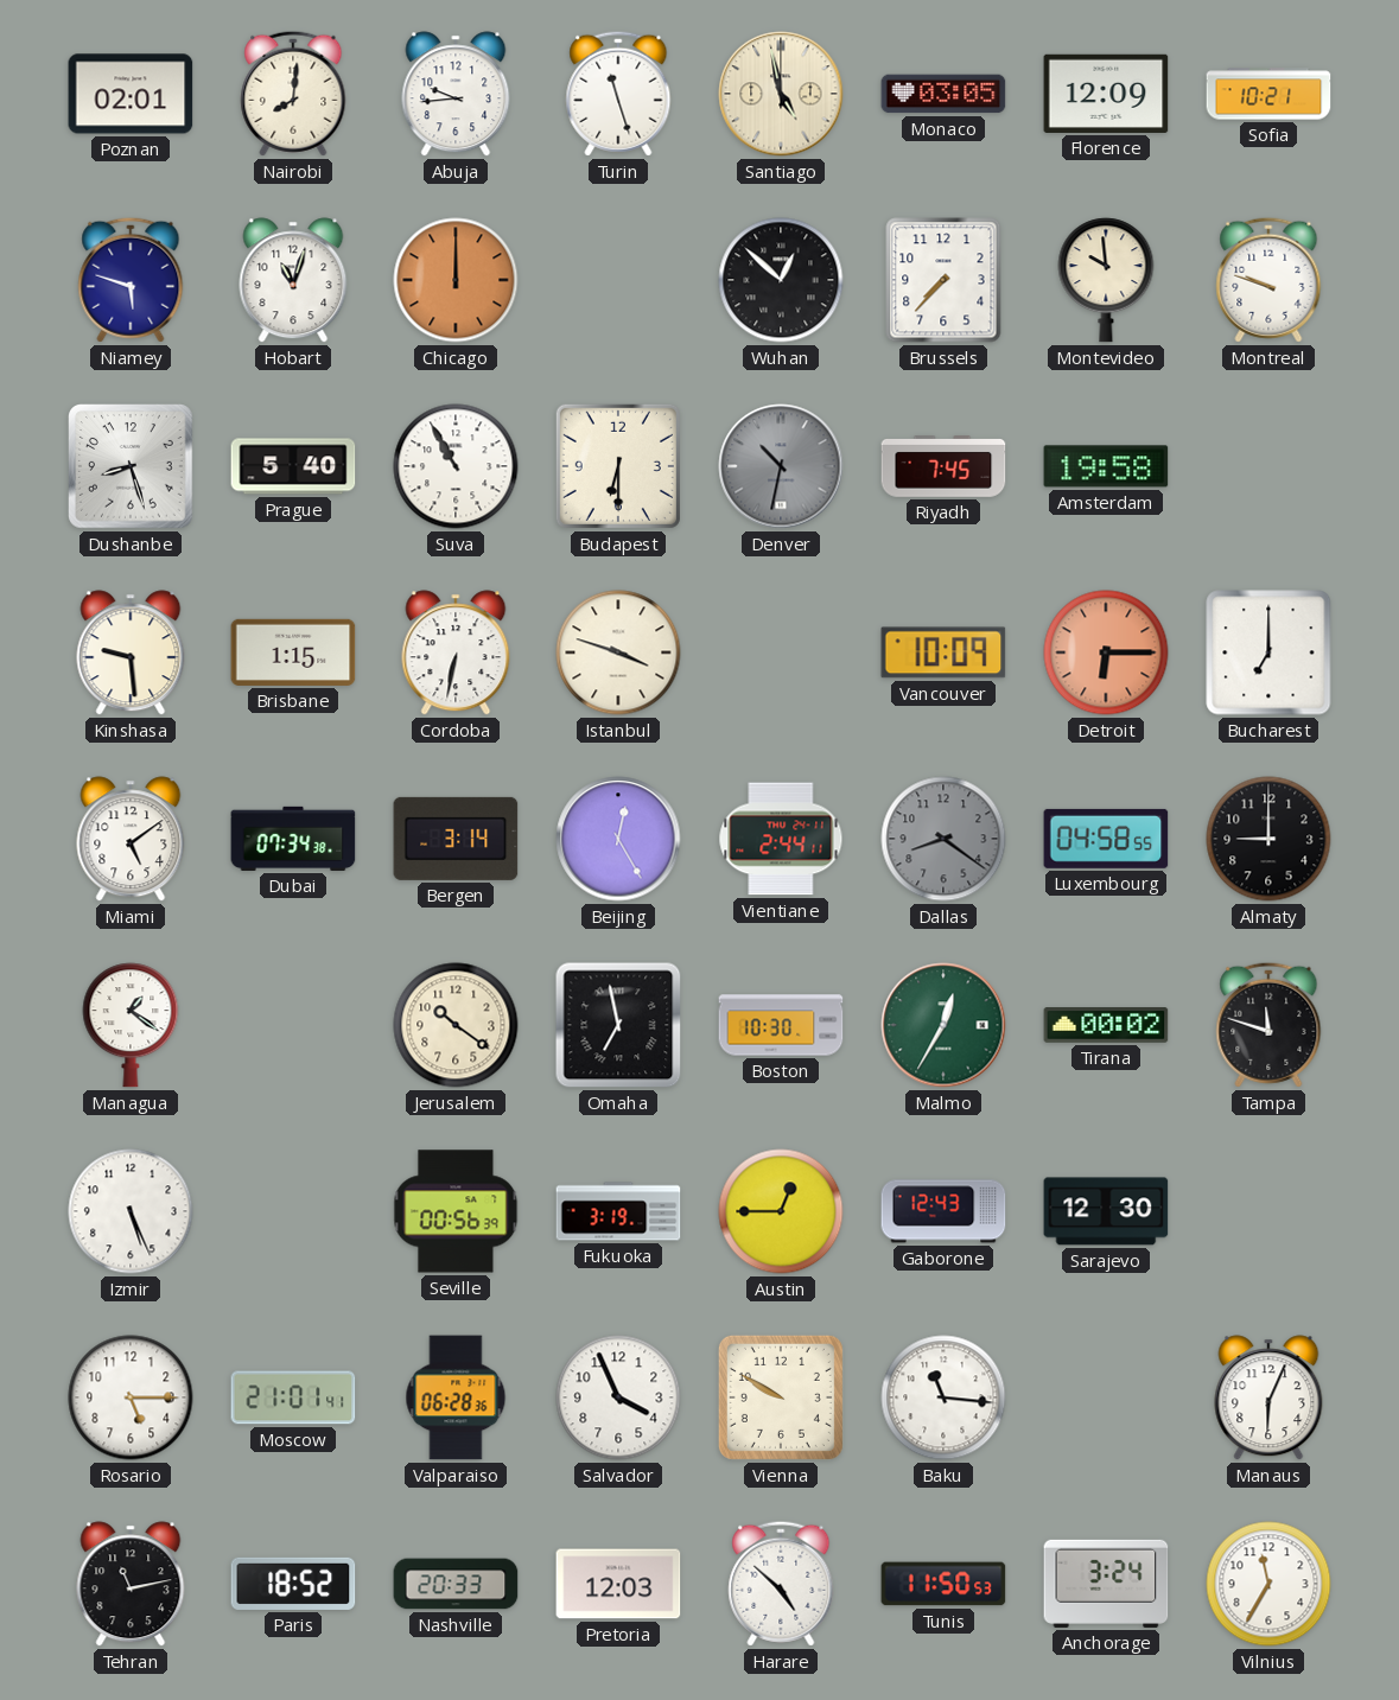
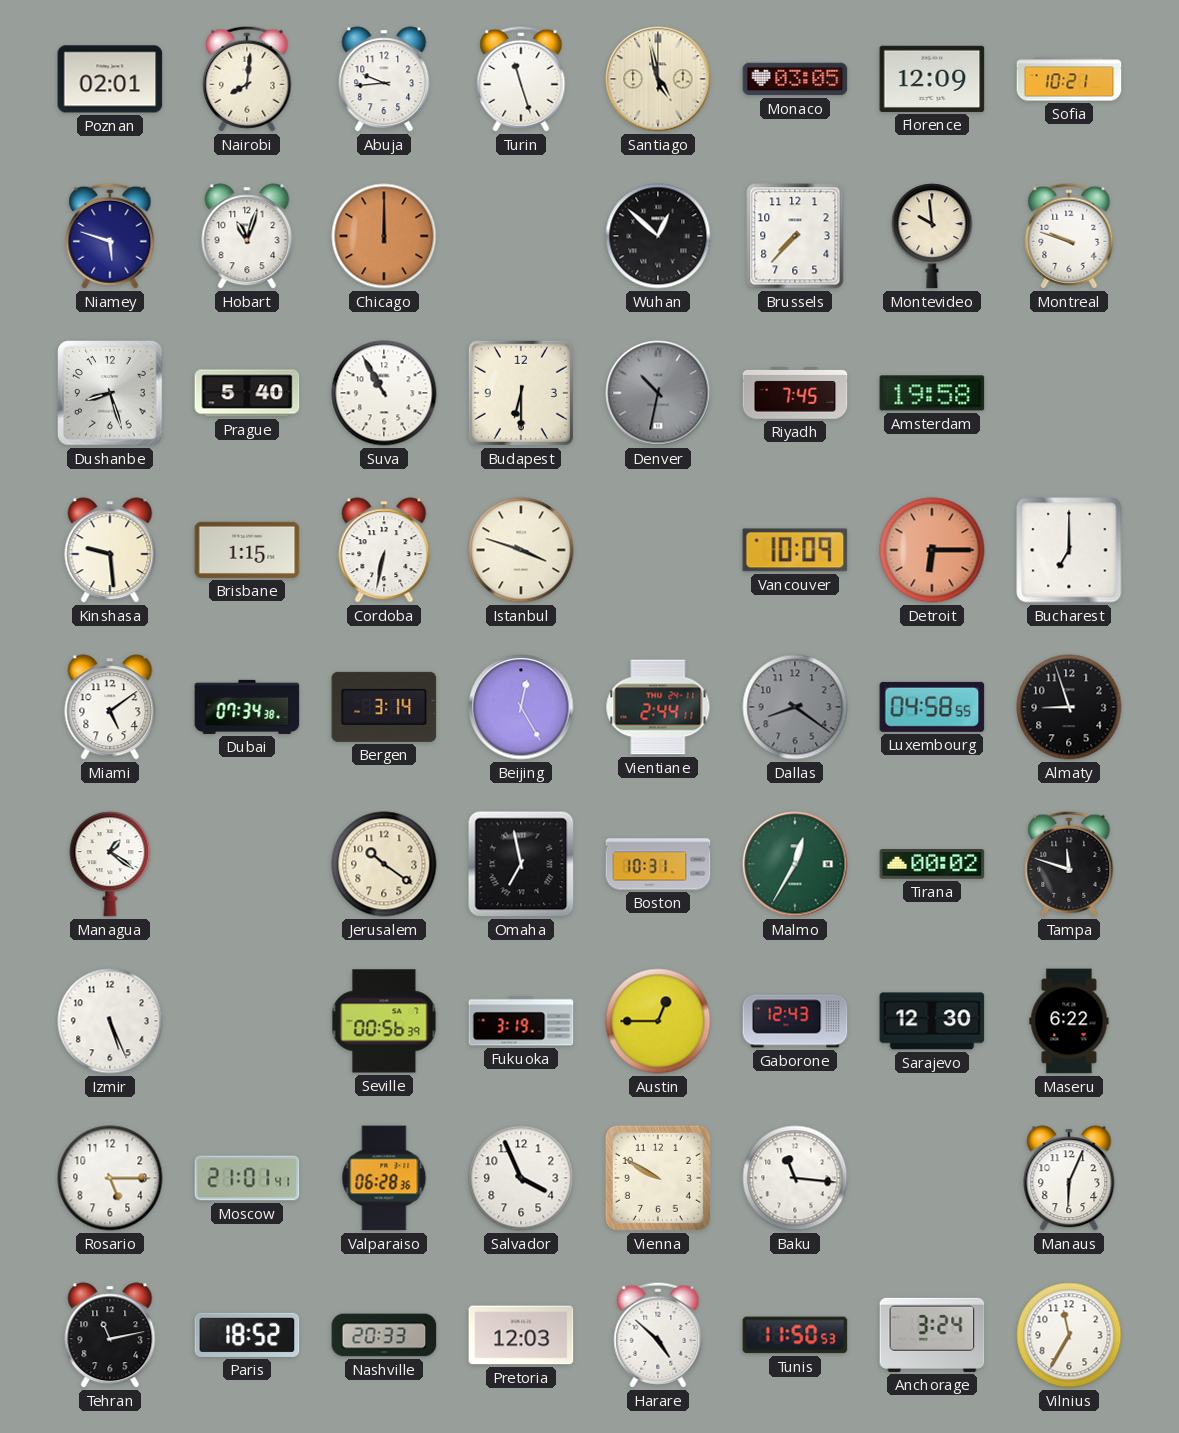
Almaty: 9:00 -> 8:57
Boston: 10:30 -> 10:31
Maseru: none -> 6:22
